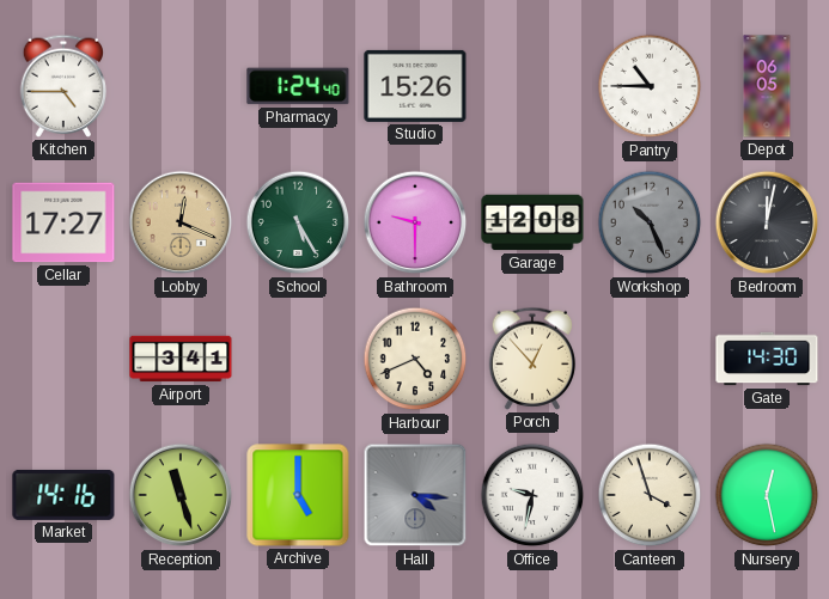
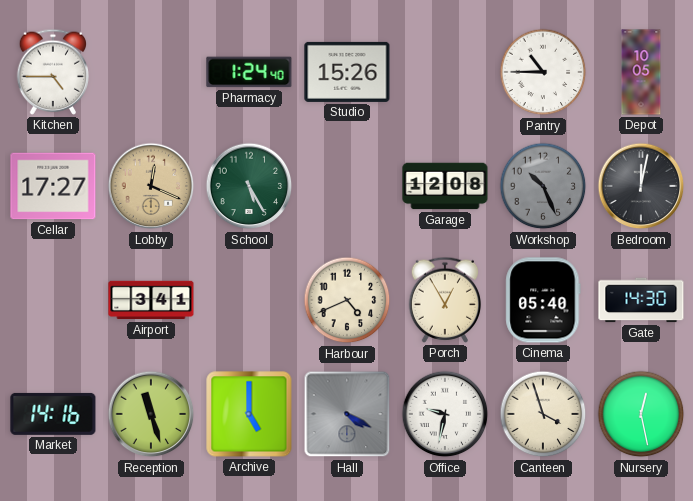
Depot: 06:05 -> 10:05
Bathroom: 9:30 -> none
Porch: 12:53 -> 12:55
Cinema: none -> 05:40
Hall: 4:16 -> 4:20
